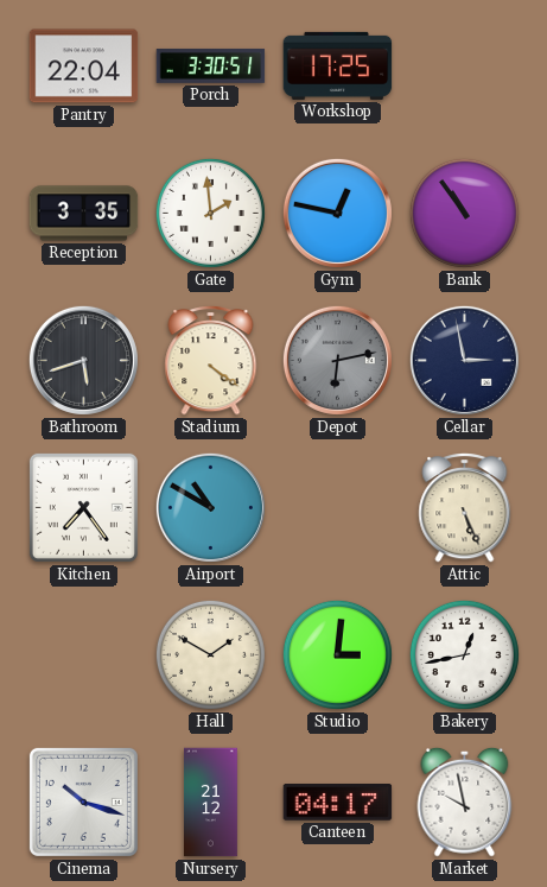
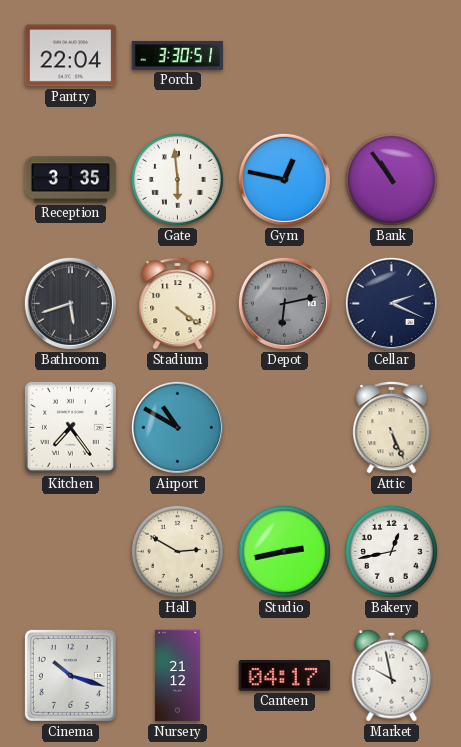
Workshop: 17:25 -> none
Gate: 1:59 -> 5:59
Cellar: 2:58 -> 2:19
Hall: 1:50 -> 2:50
Studio: 3:01 -> 2:43
